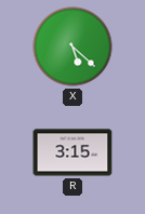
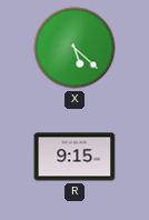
R: 3:15 -> 9:15
